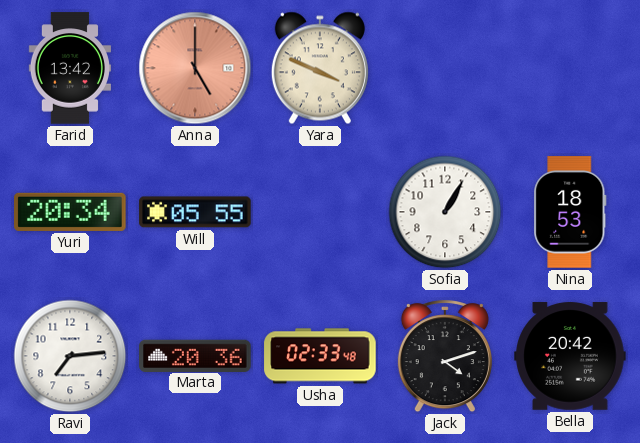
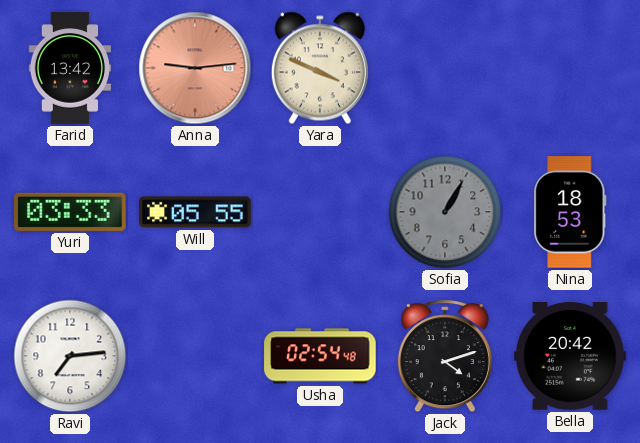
Anna: 5:00 -> 9:14
Yuri: 20:34 -> 03:33
Sofia dial: white -> grey
Marta: 20:36 -> none
Usha: 02:33 -> 02:54
